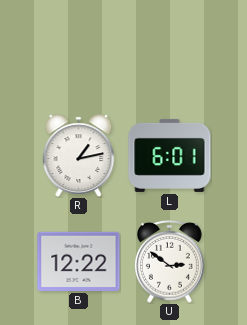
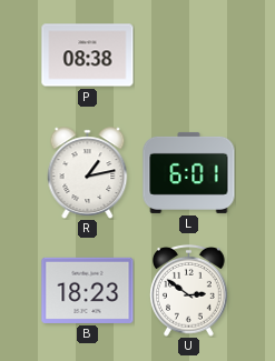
P: none -> 08:38
B: 12:22 -> 18:23
